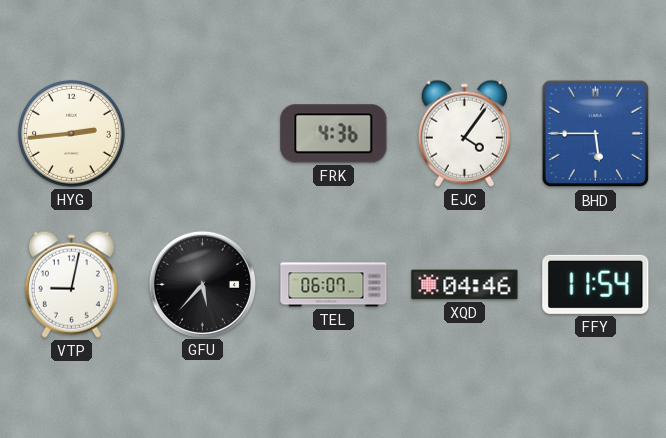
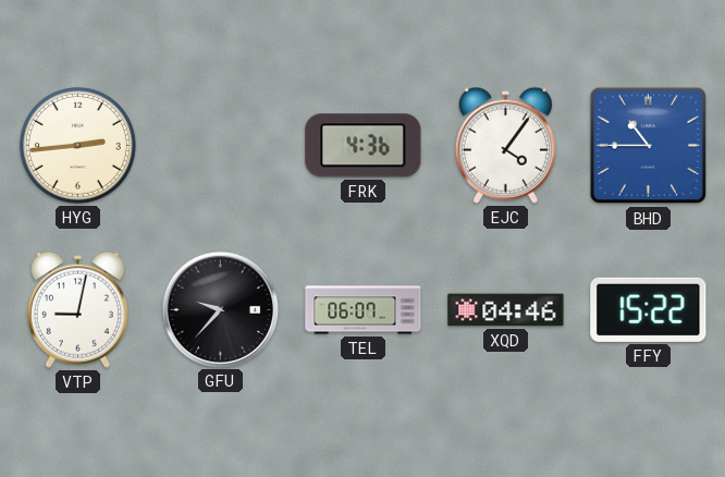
BHD: 5:45 -> 10:45
GFU: 5:37 -> 9:37
FFY: 11:54 -> 15:22
